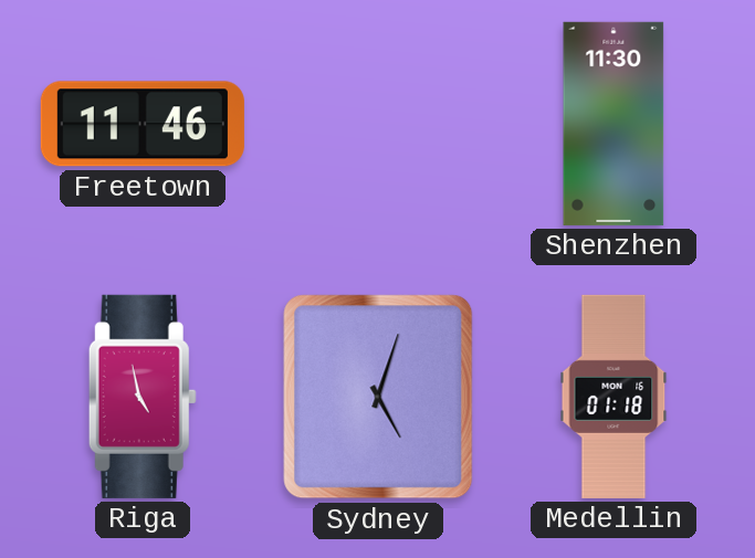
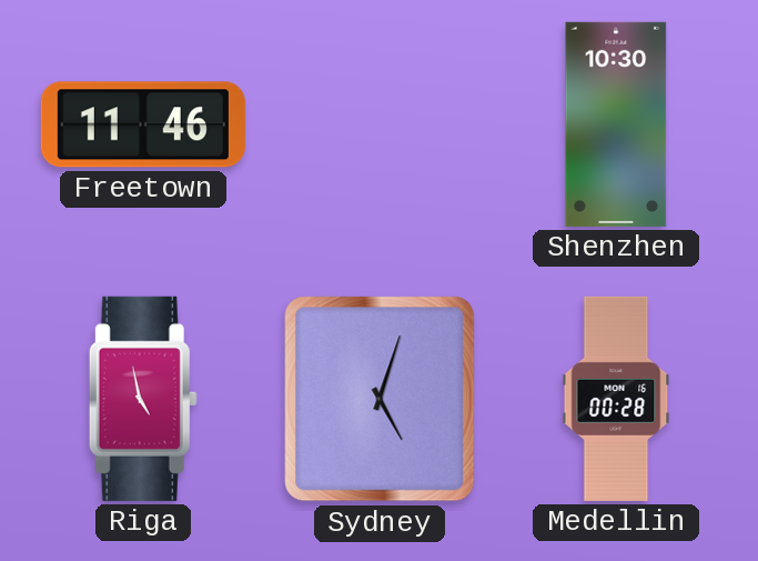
Shenzhen: 11:30 -> 10:30
Medellin: 01:18 -> 00:28
